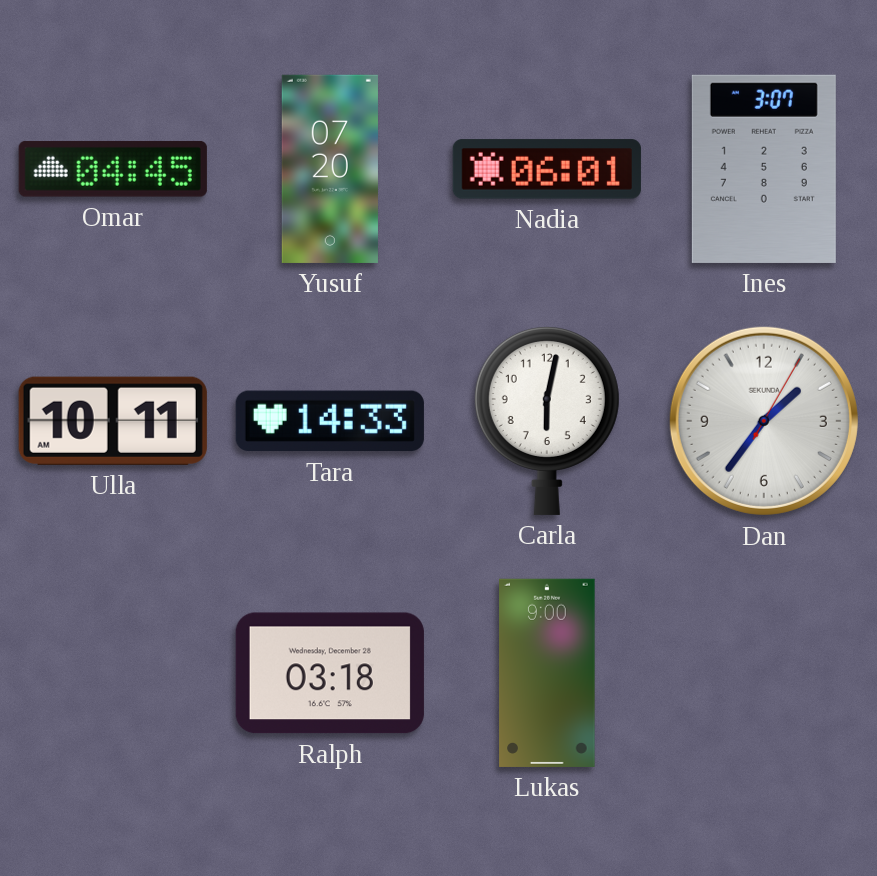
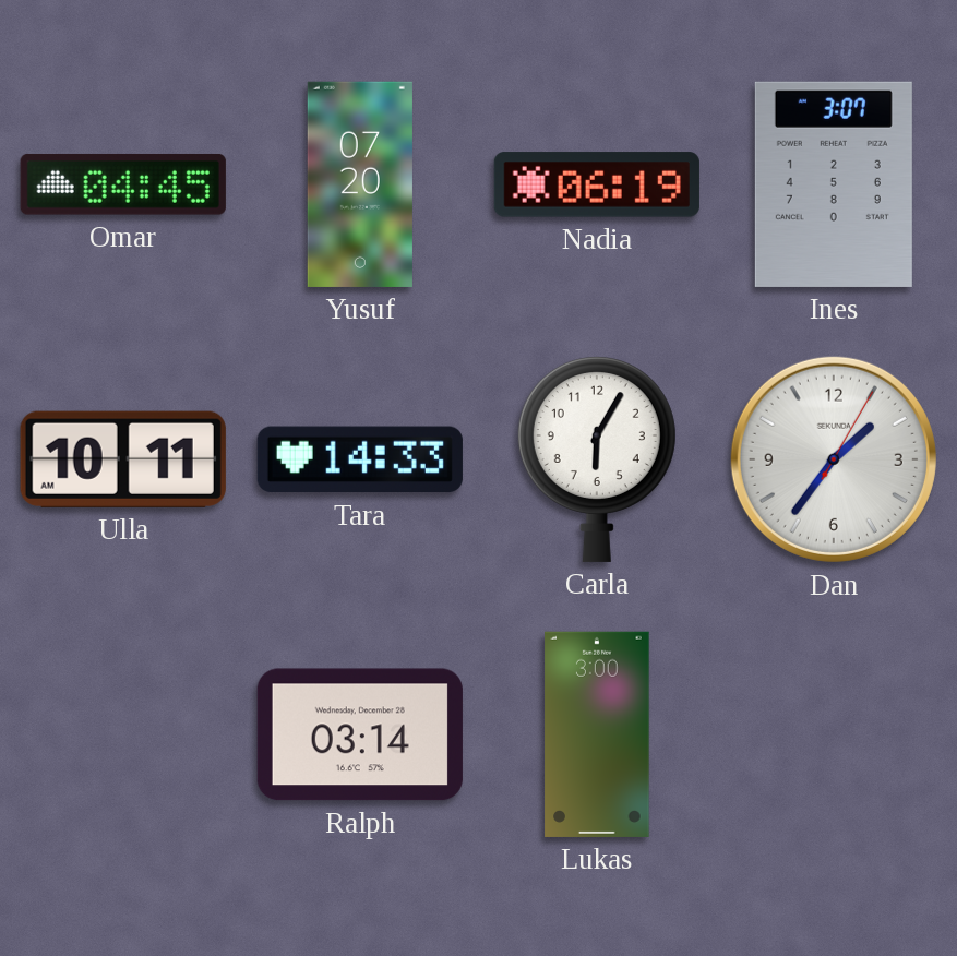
Nadia: 06:01 -> 06:19
Carla: 6:02 -> 6:05
Ralph: 03:18 -> 03:14
Lukas: 9:00 -> 3:00
